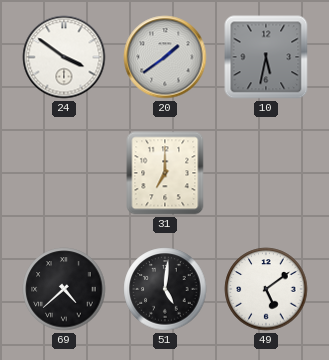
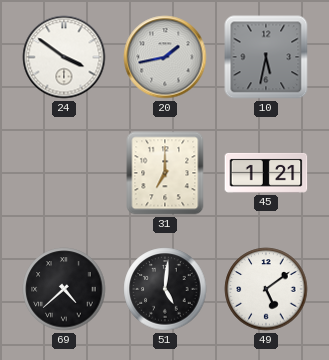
20: 1:39 -> 1:43
45: none -> 1:21
